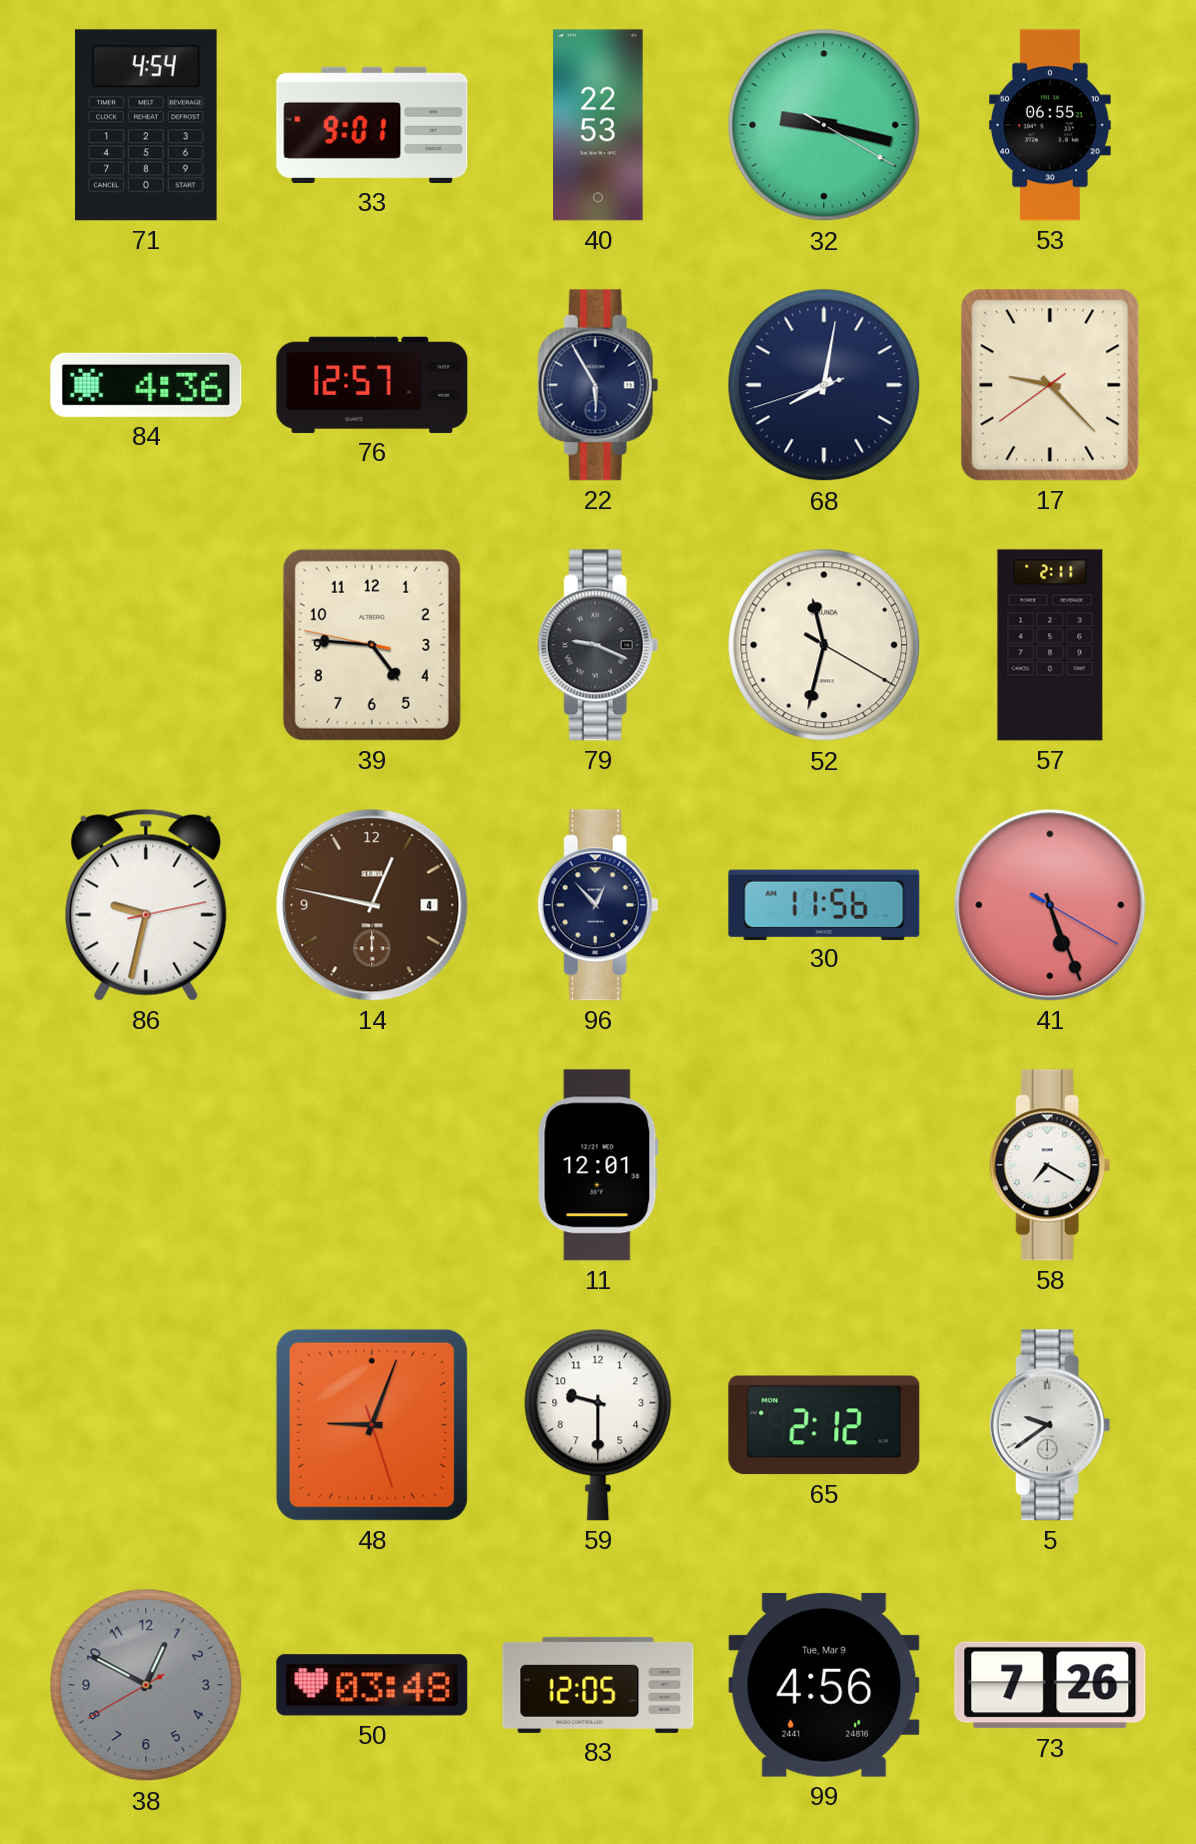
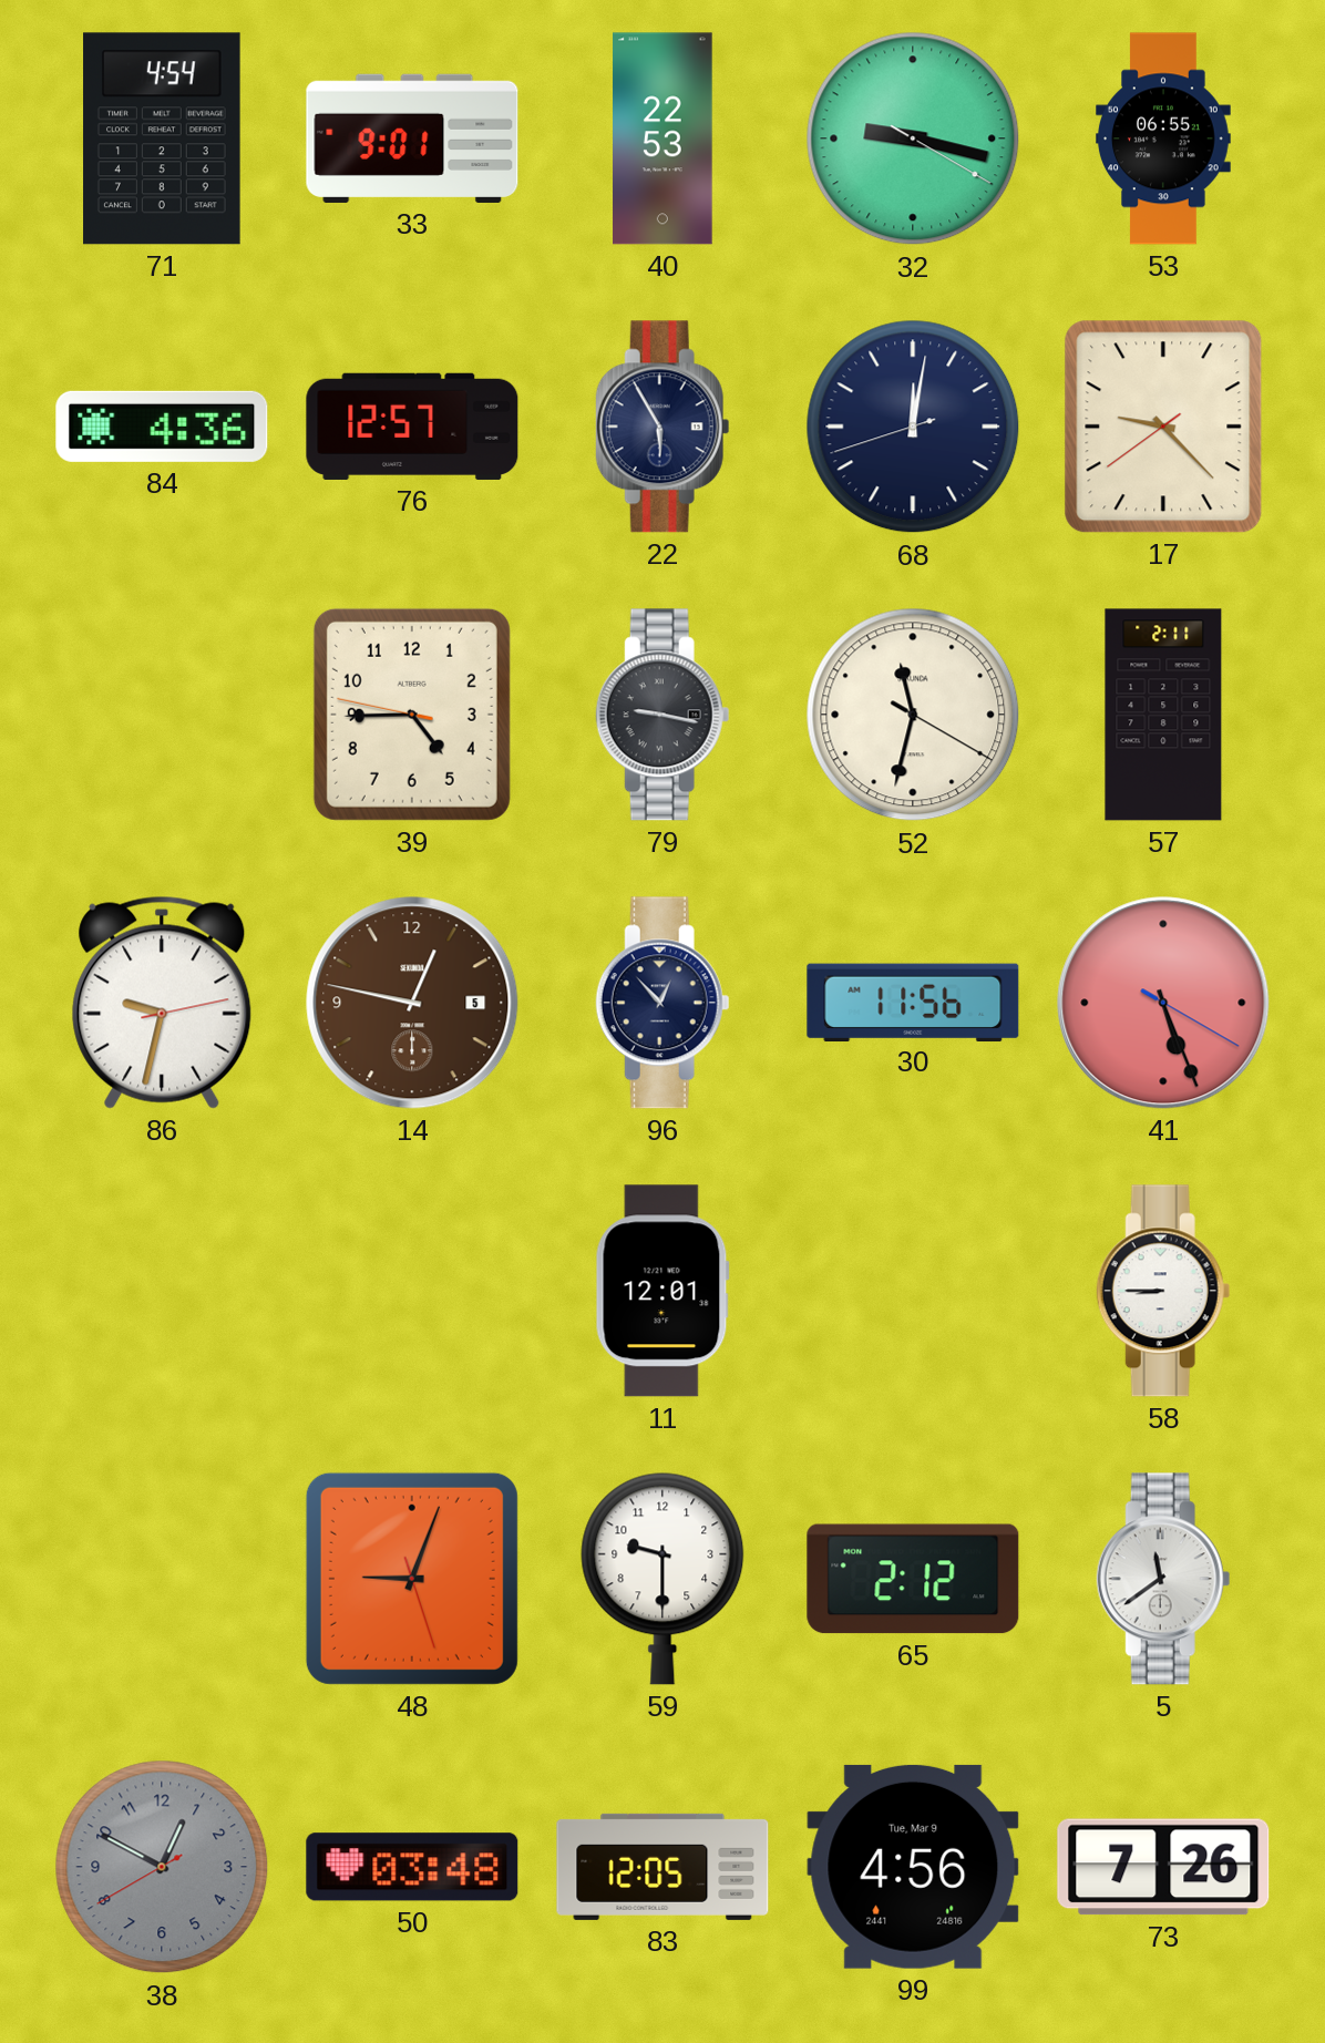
68: 8:01 -> 12:01
39: 4:45 -> 4:44
79: 9:19 -> 9:17
14 date: 4 -> 5
58: 7:20 -> 8:45
5: 9:39 -> 11:39
